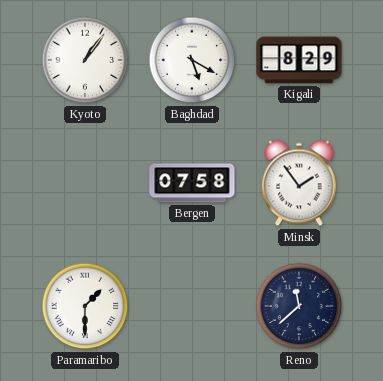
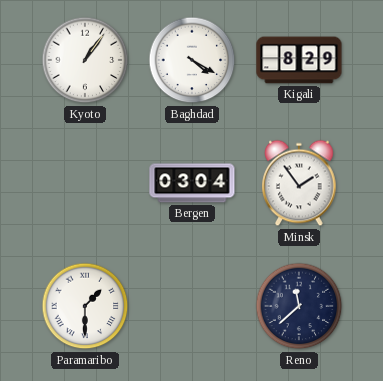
Baghdad: 5:20 -> 4:20
Bergen: 07:58 -> 03:04
